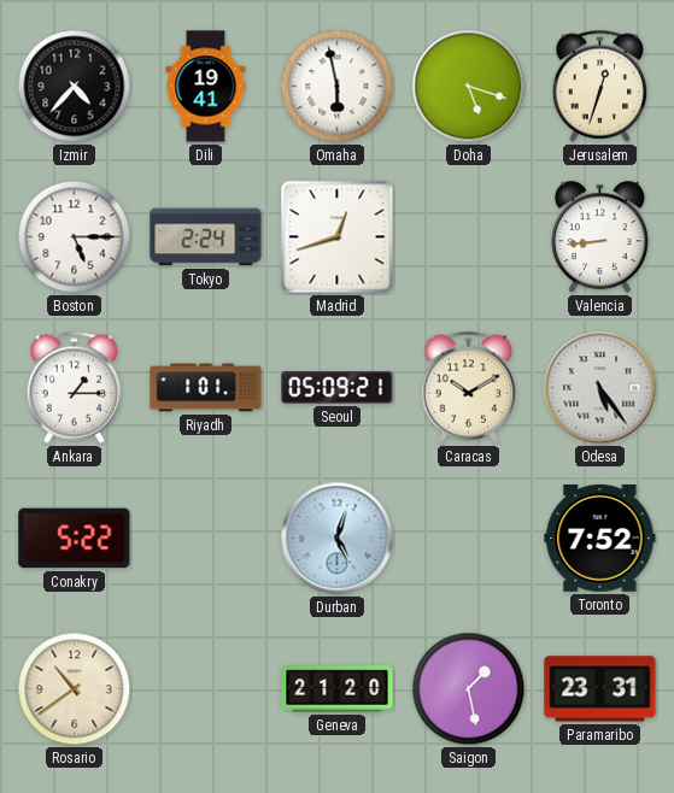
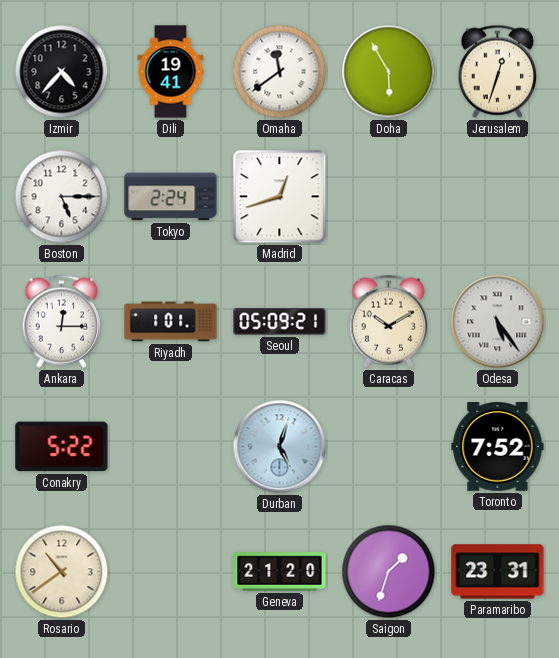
Omaha: 5:58 -> 11:39
Doha: 5:18 -> 5:55
Valencia: 8:44 -> none
Ankara: 1:15 -> 12:15
Saigon: 1:28 -> 1:33
